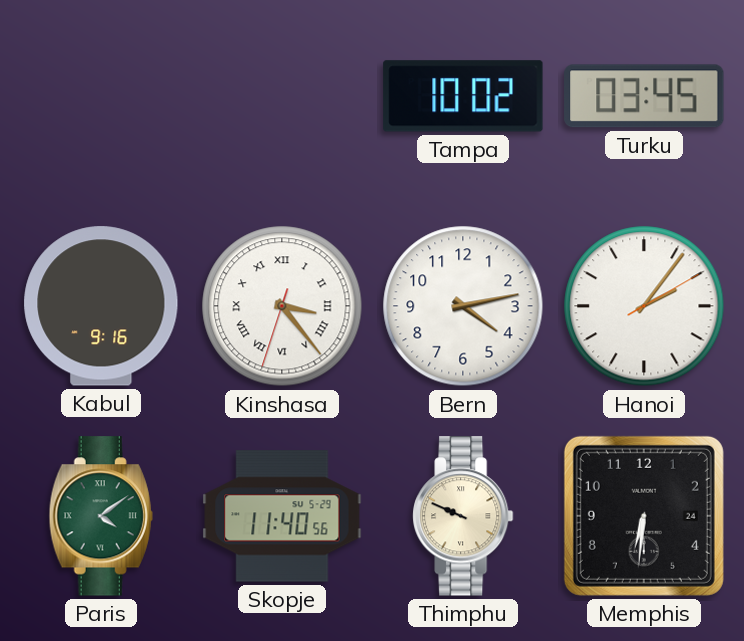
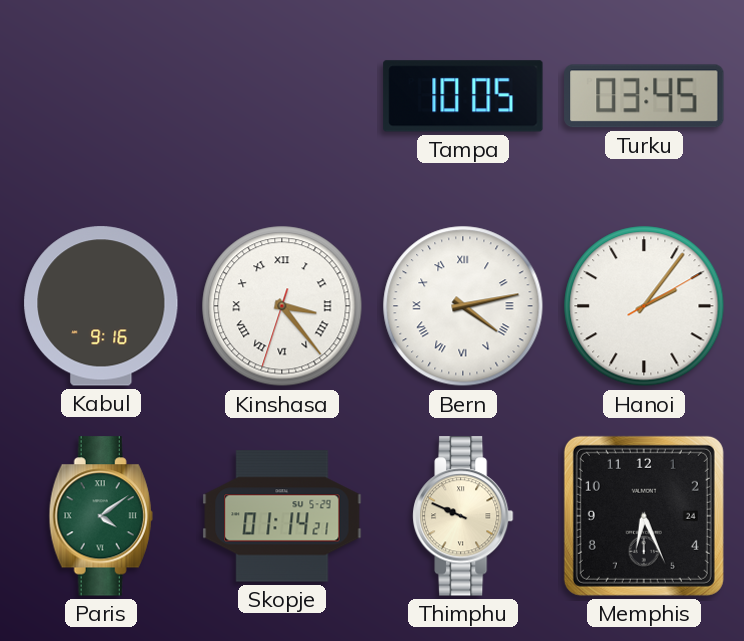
Tampa: 10:02 -> 10:05
Bern numerals: Arabic -> Roman
Skopje: 11:40 -> 01:14
Memphis: 6:31 -> 6:26
